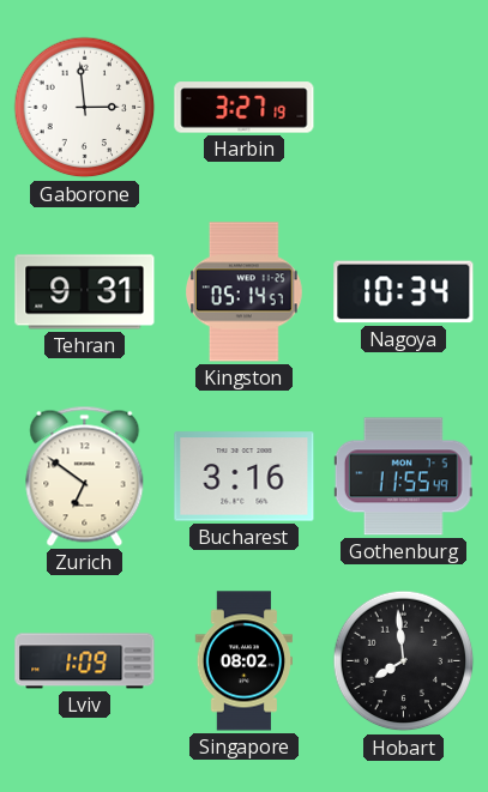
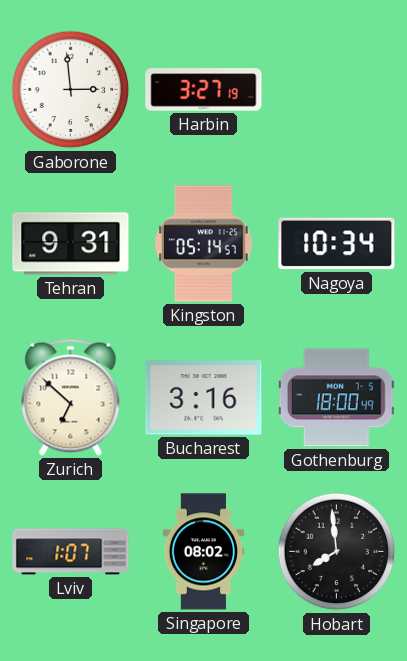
Zurich: 6:51 -> 6:52
Gothenburg: 11:55 -> 18:00
Lviv: 1:09 -> 1:07
